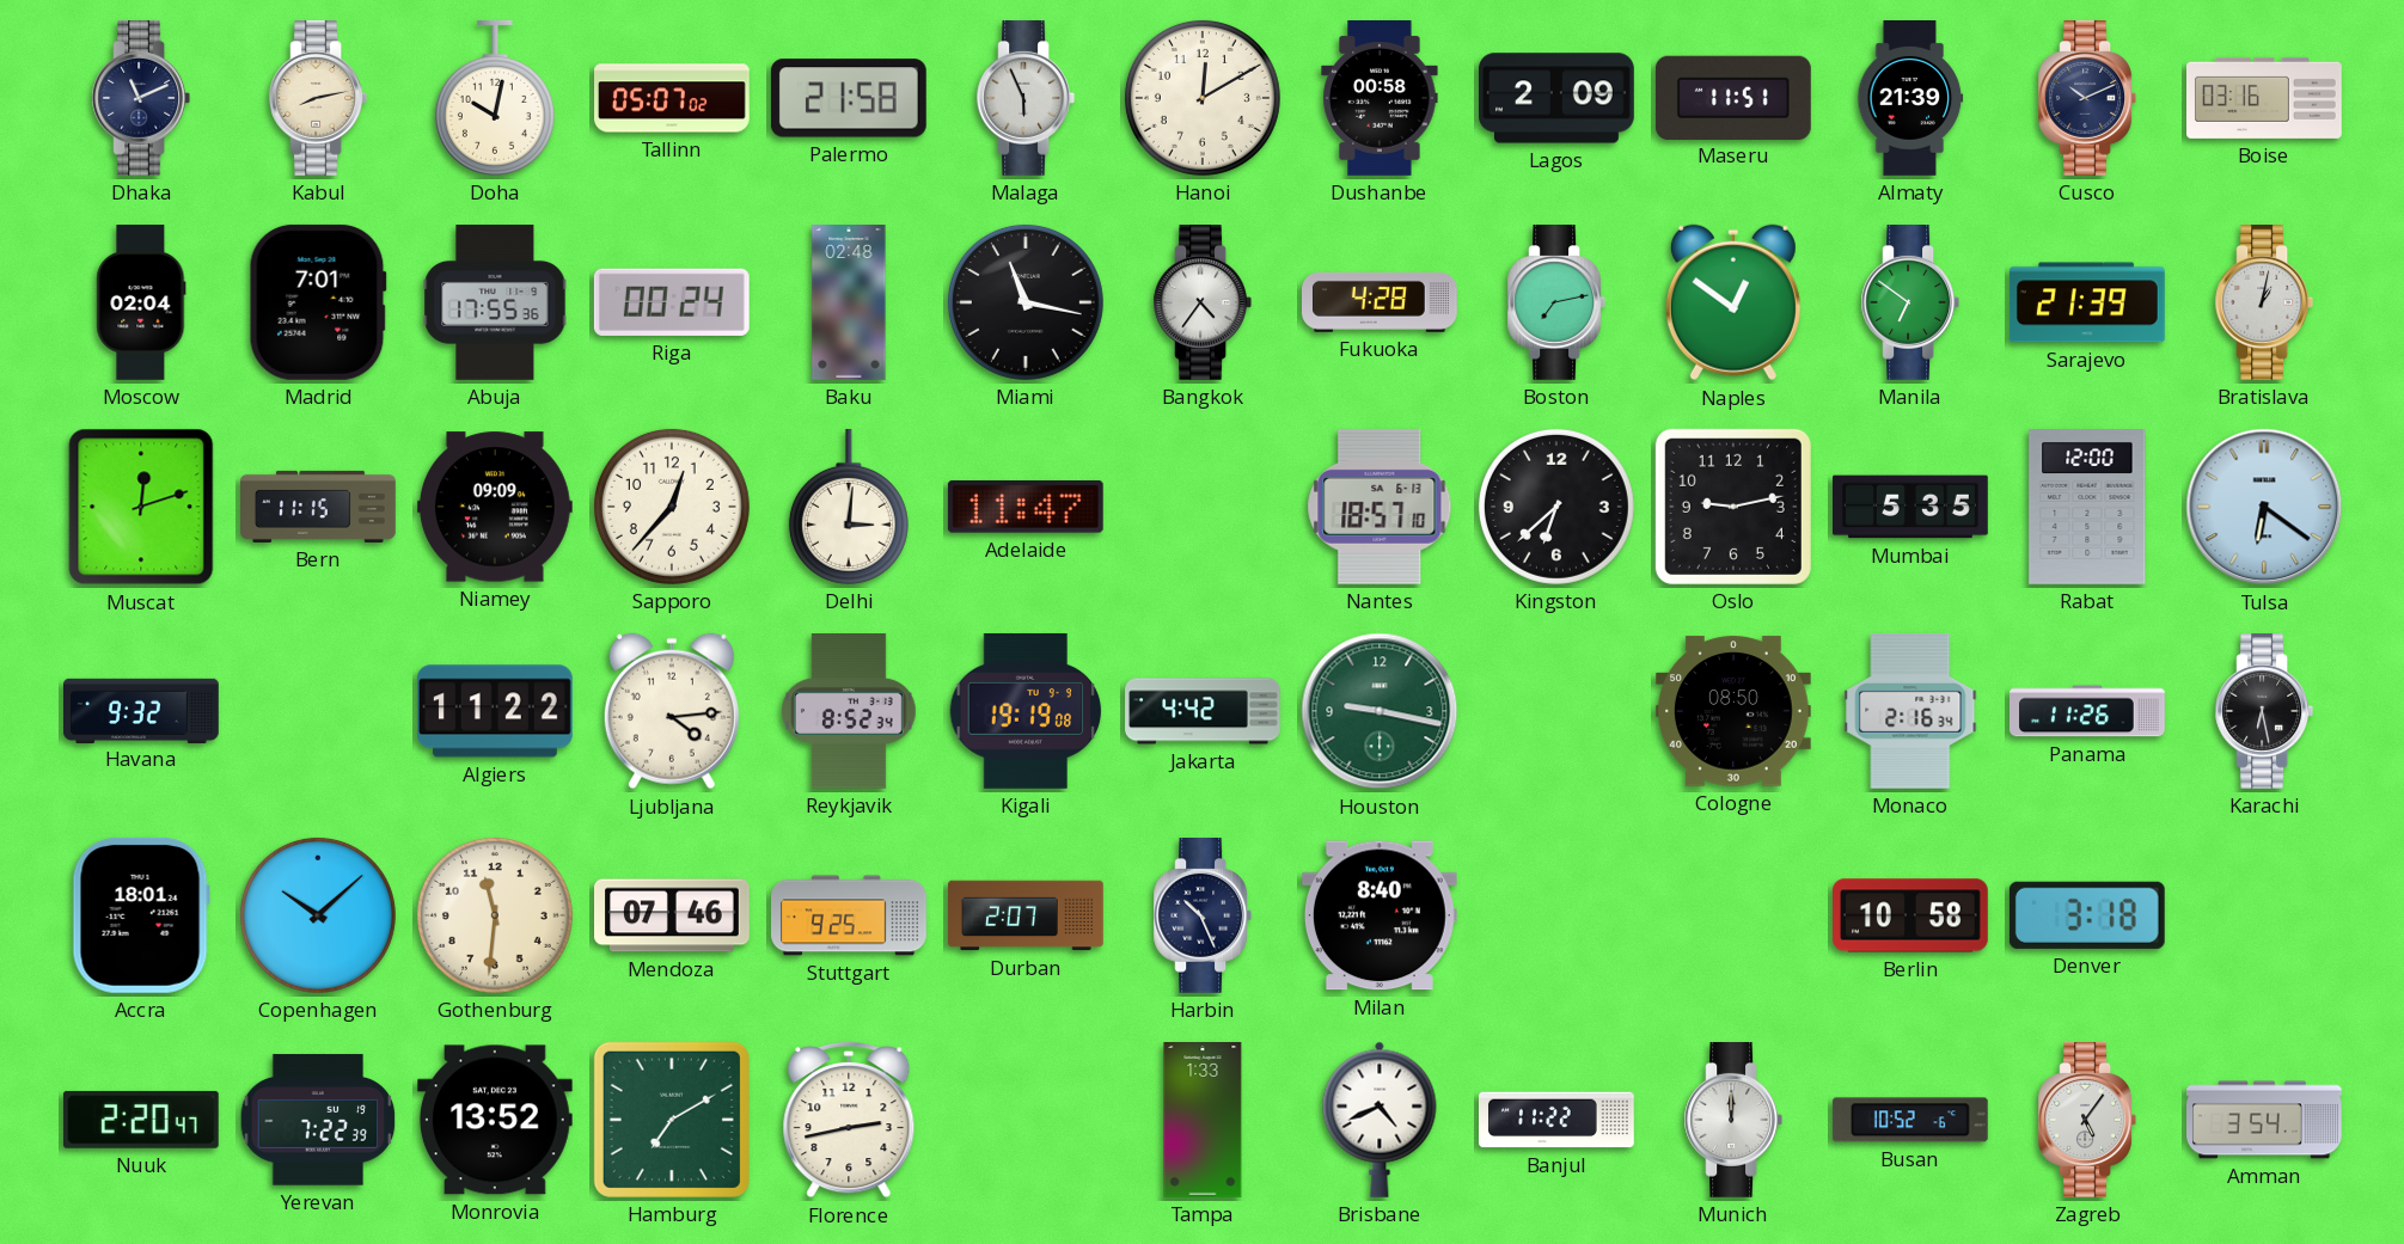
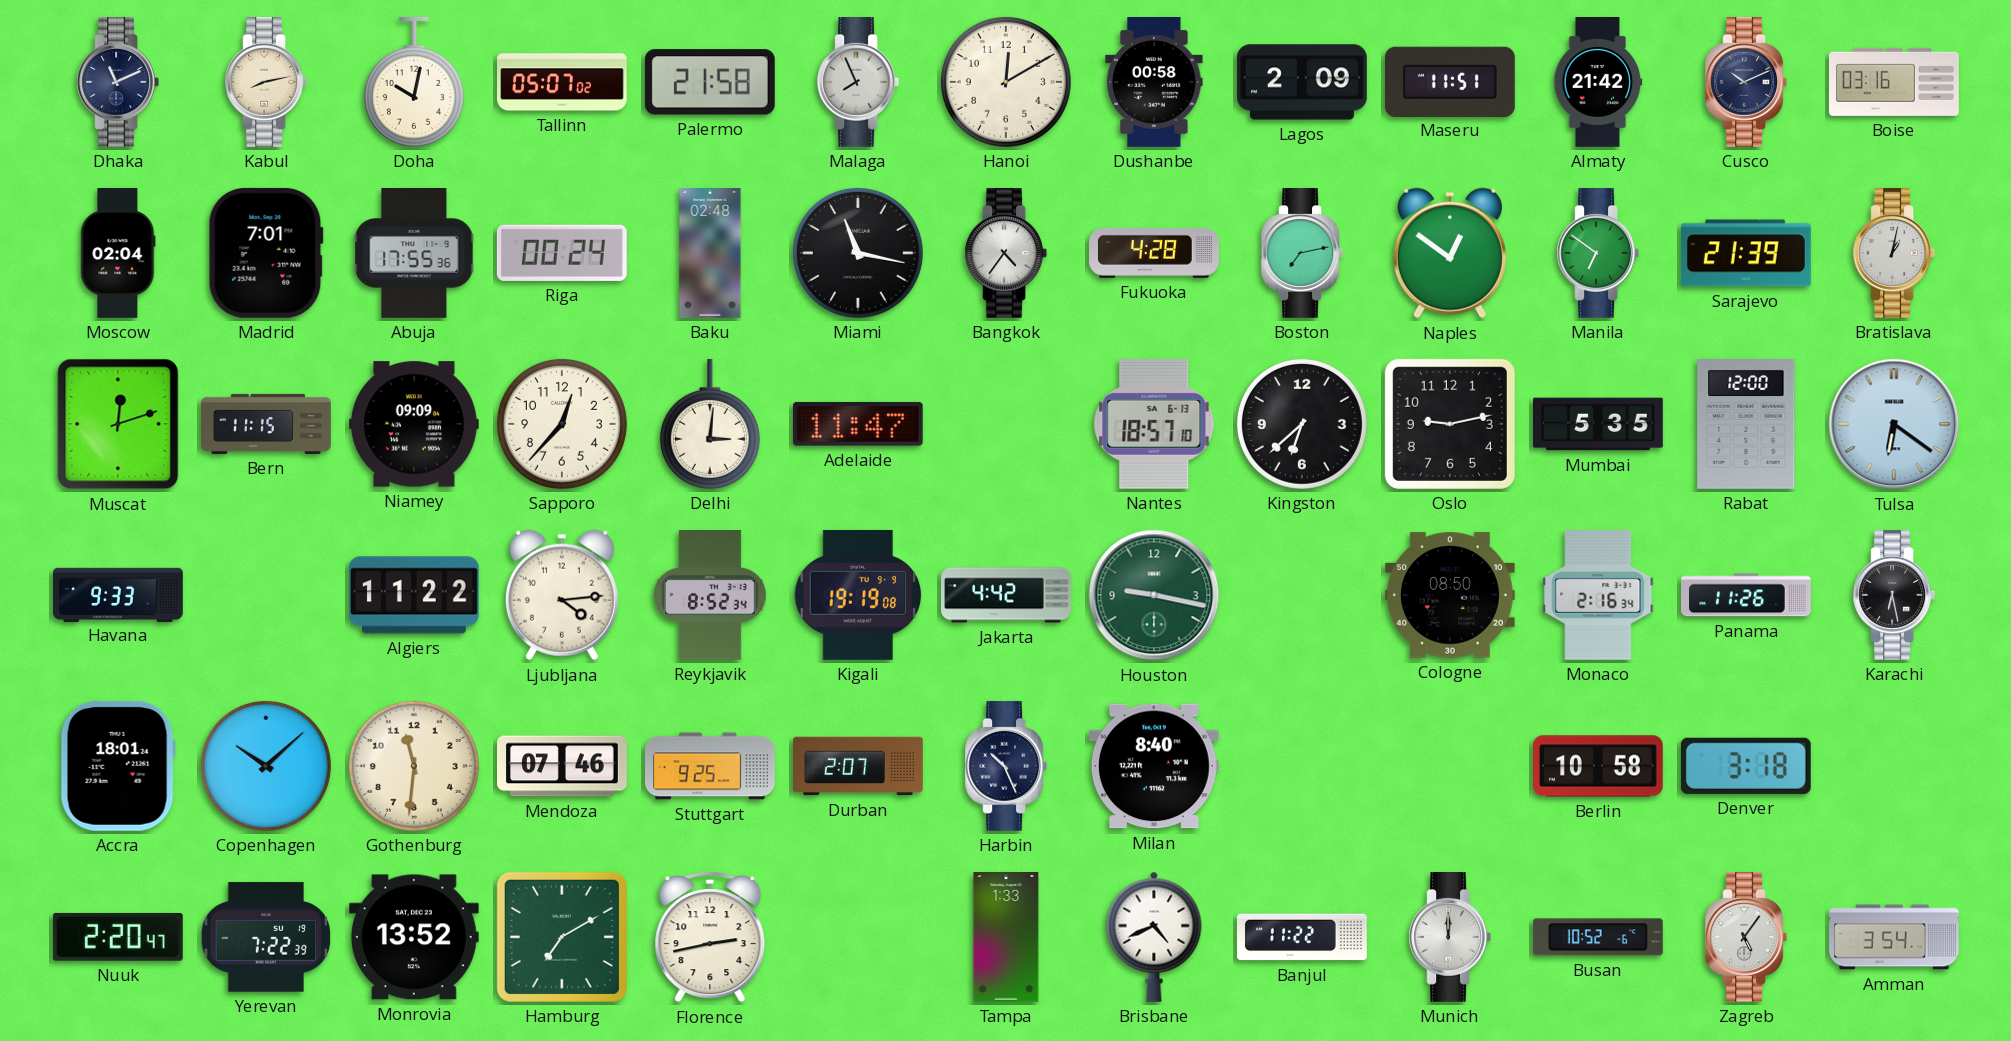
Malaga: 5:56 -> 7:56
Almaty: 21:39 -> 21:42
Havana: 9:32 -> 9:33
